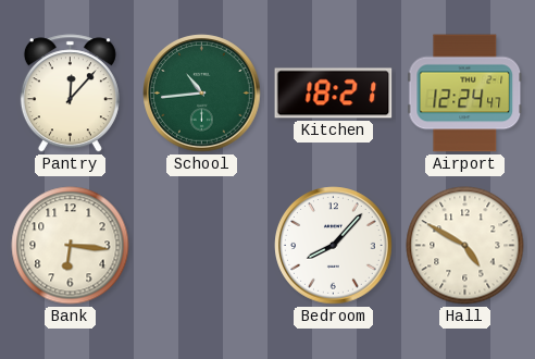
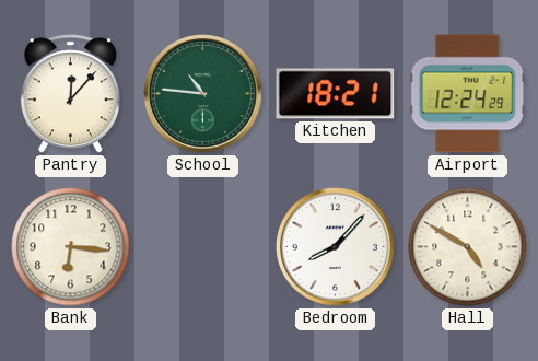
School: 10:44 -> 10:46
Airport: 12:24:47 -> 12:24:29
